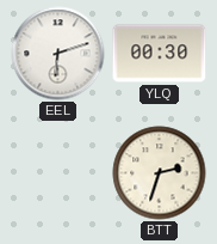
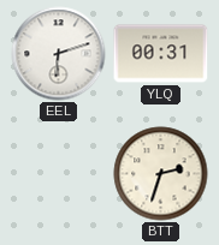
YLQ: 00:30 -> 00:31
